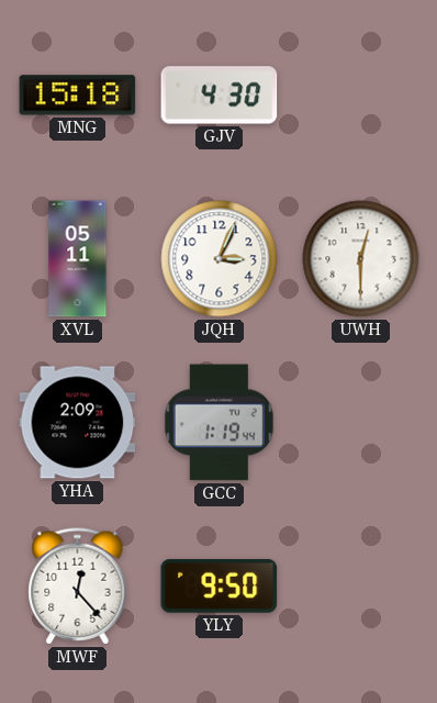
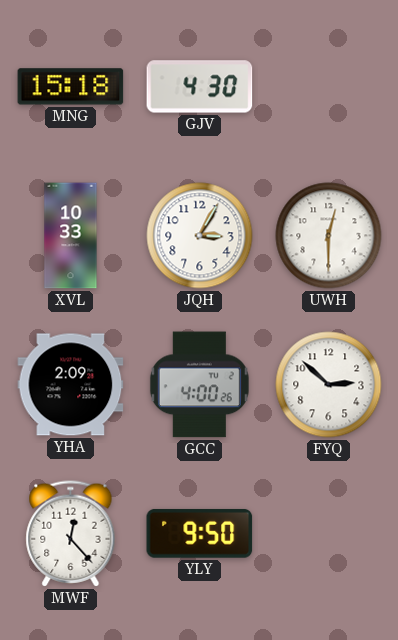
XVL: 05:11 -> 10:33
JQH: 3:04 -> 3:05
GCC: 1:19 -> 4:00
FYQ: none -> 2:52
